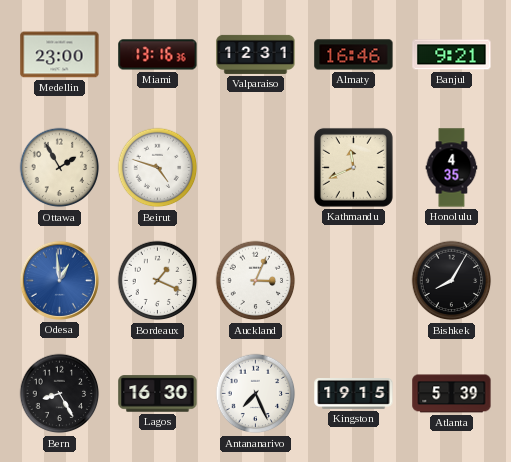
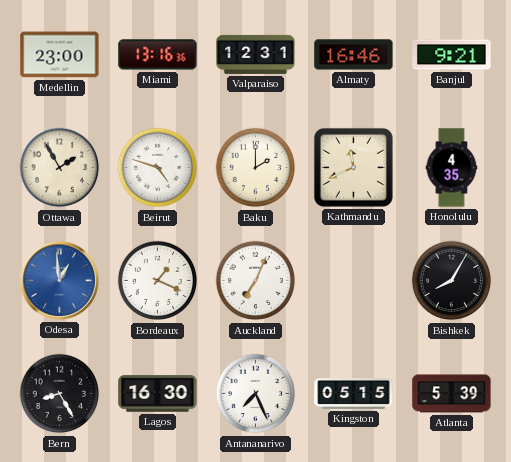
Baku: none -> 2:00
Auckland: 3:04 -> 7:04
Kingston: 19:15 -> 05:15
